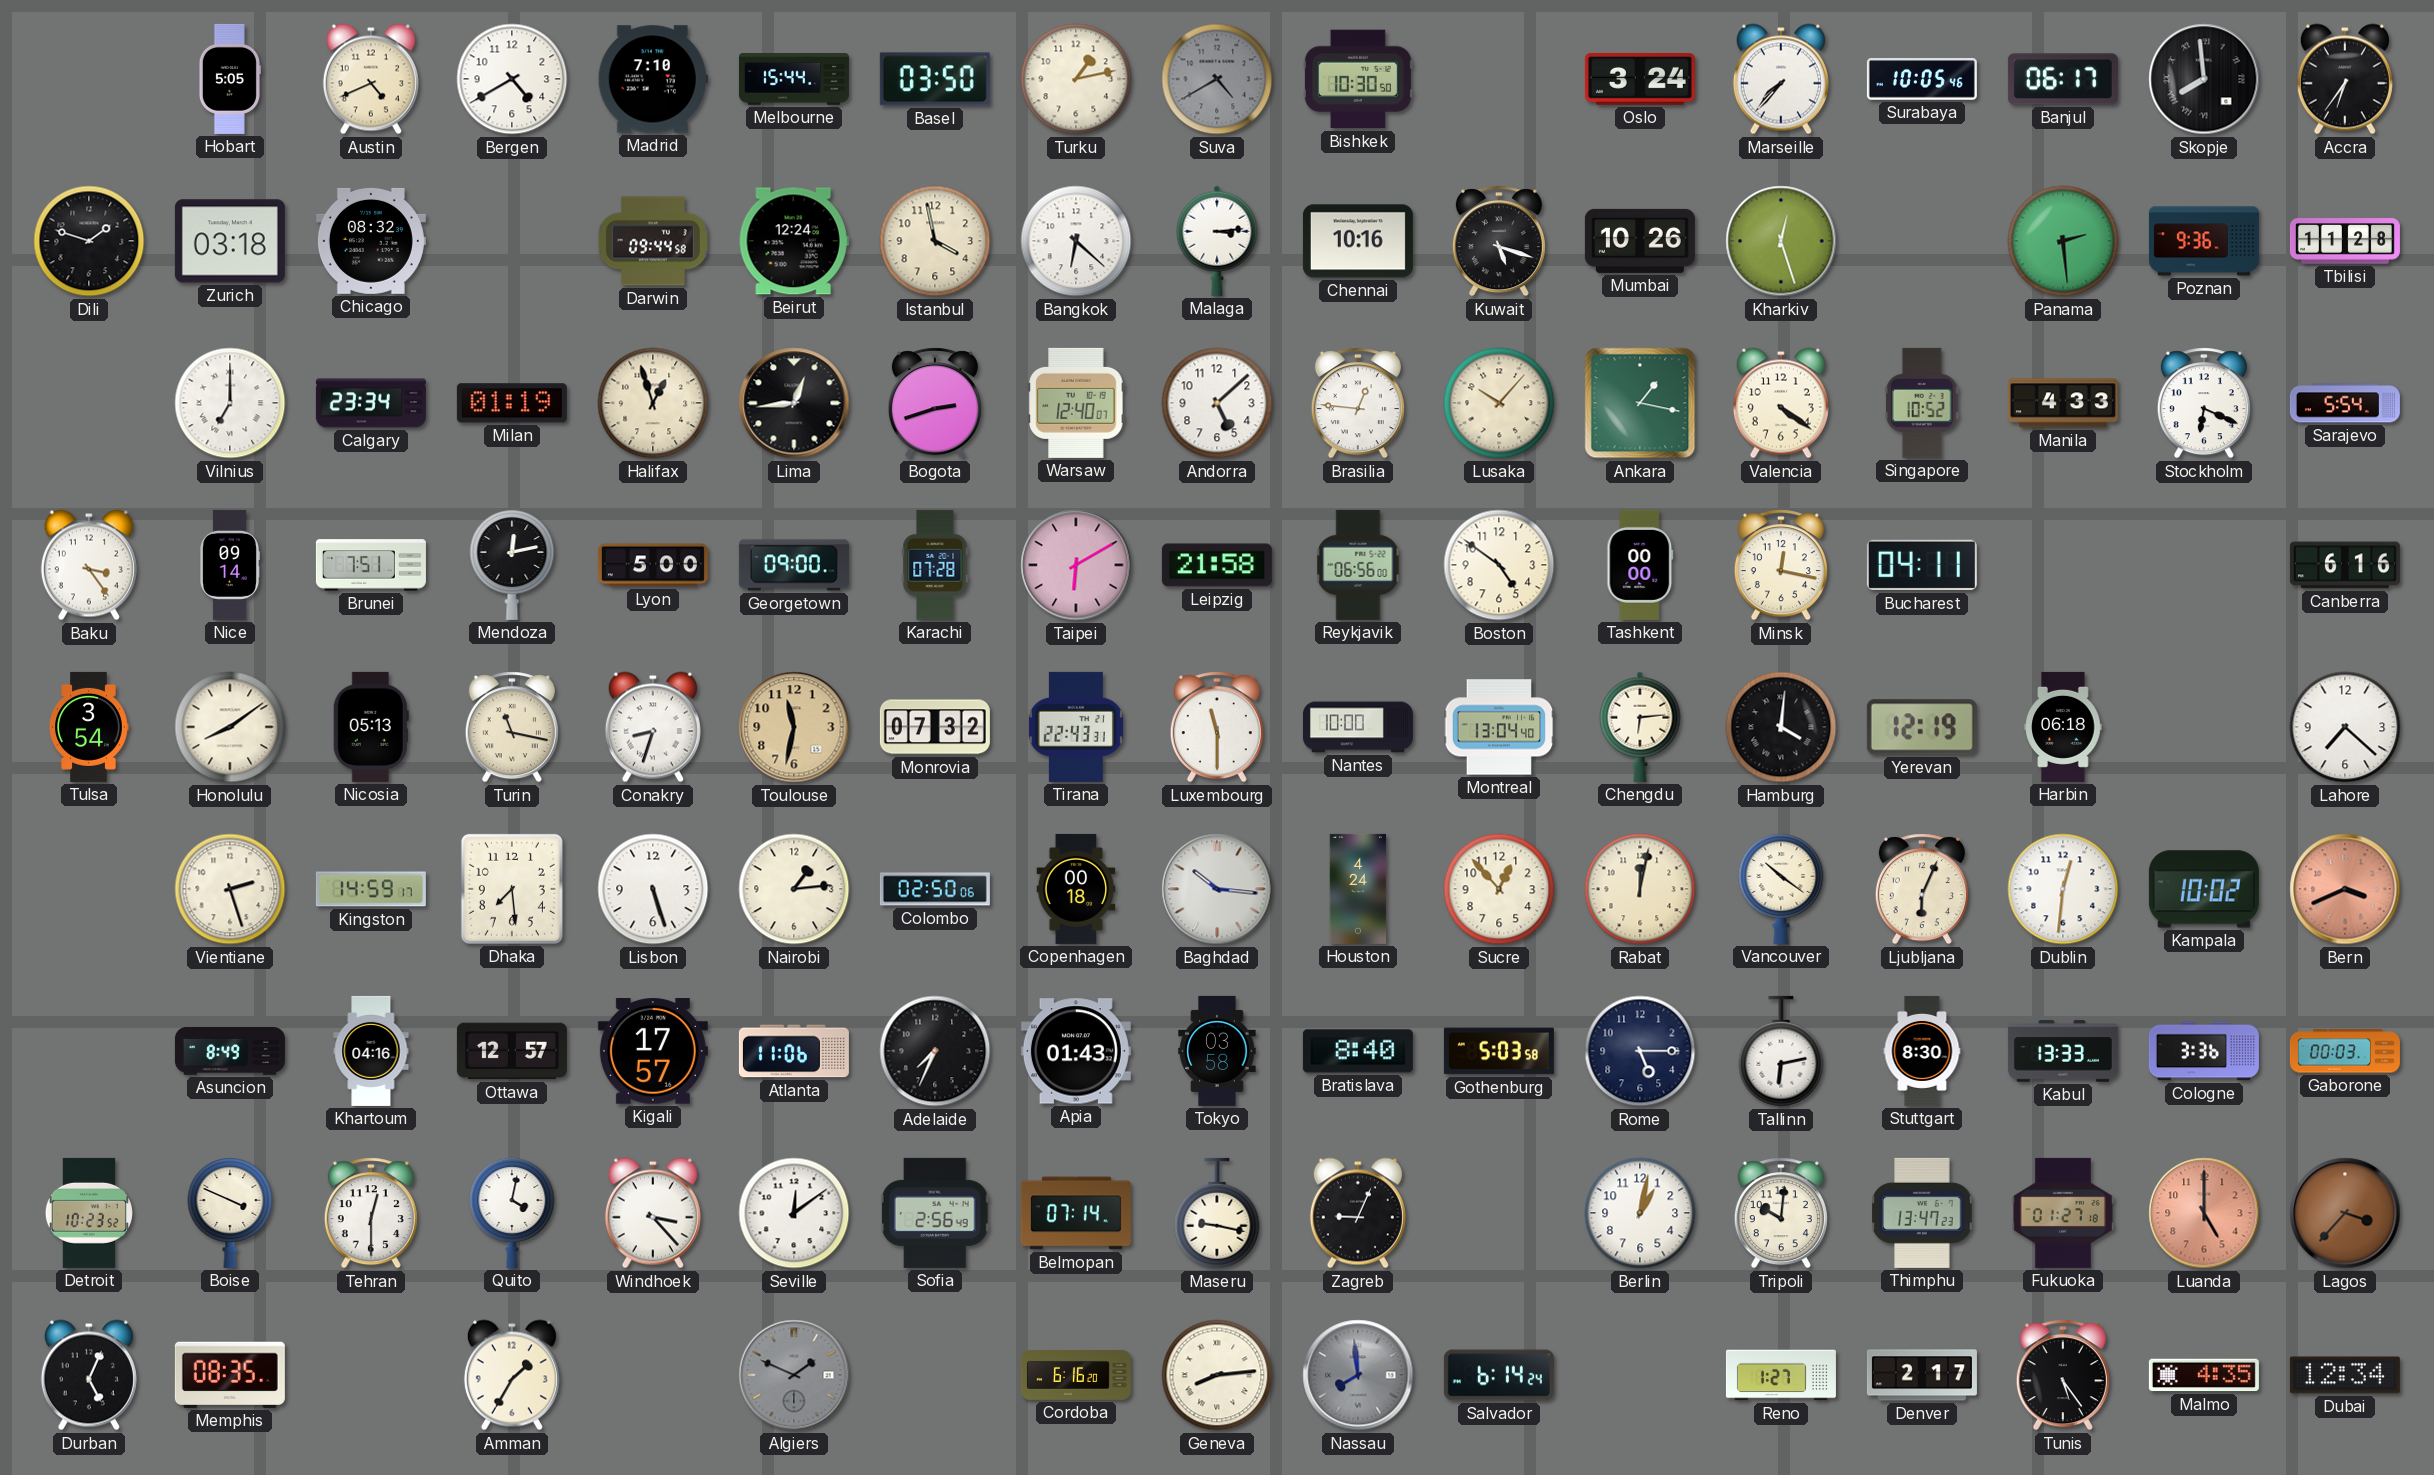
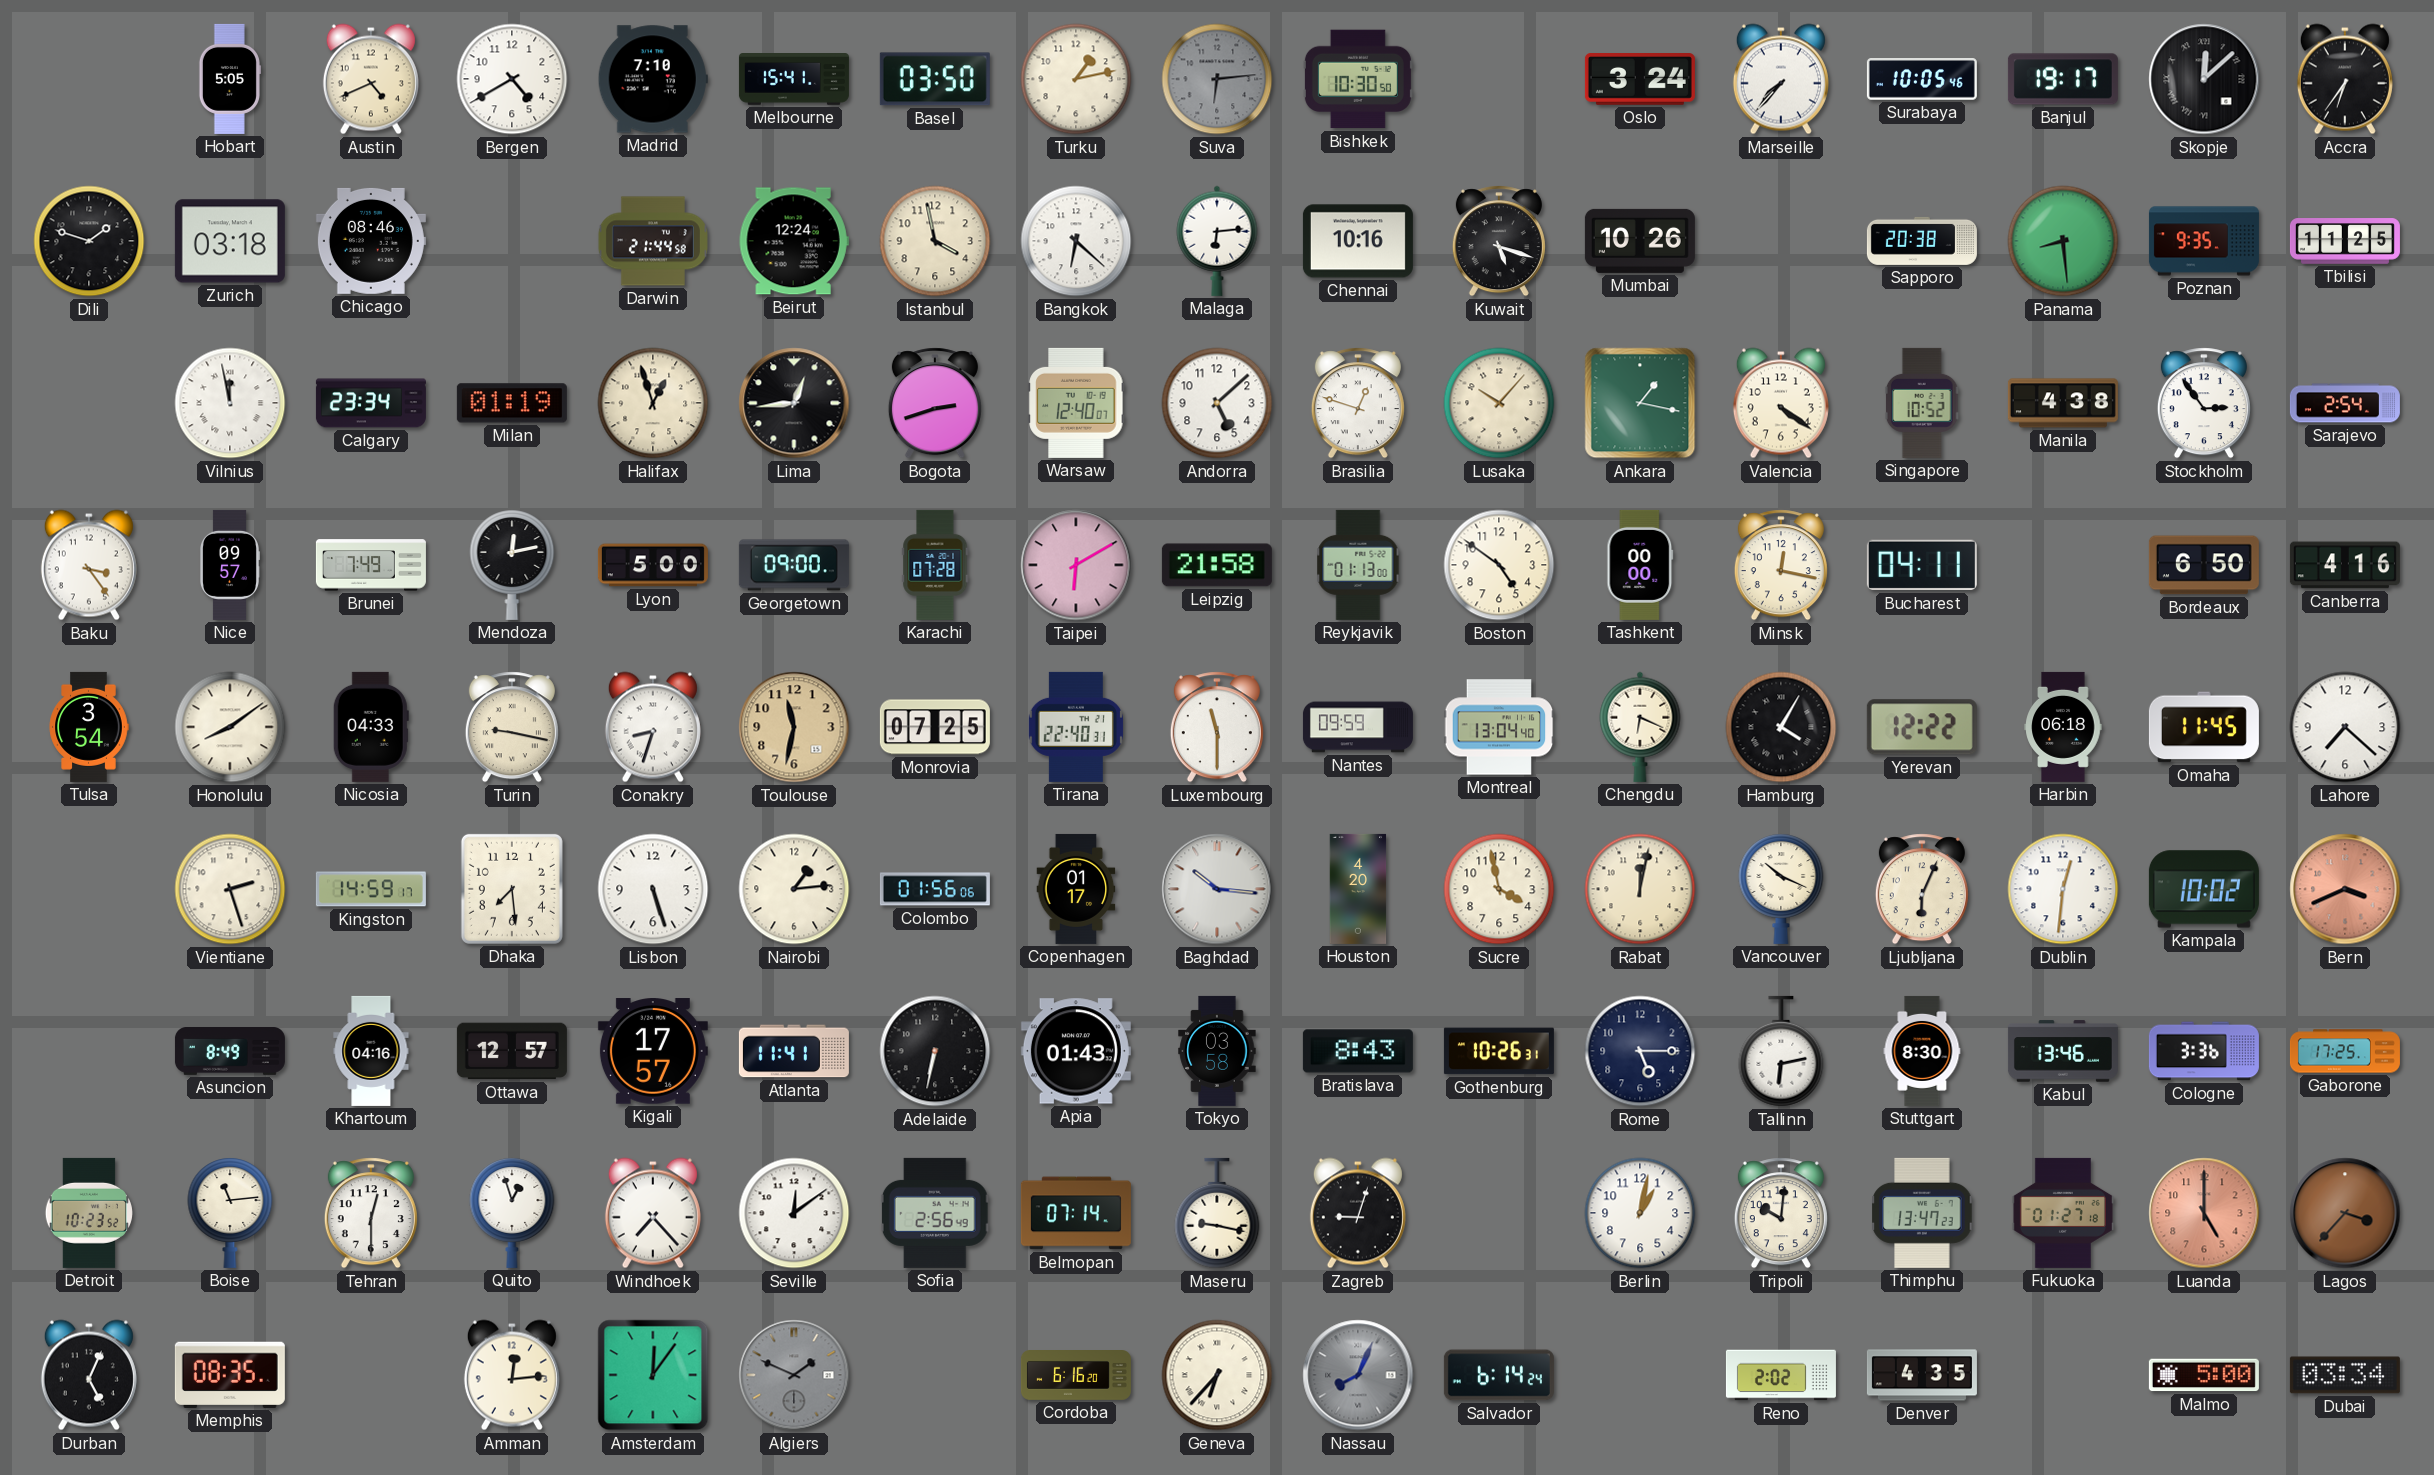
Melbourne: 15:44 -> 15:41
Suva: 4:40 -> 6:14
Banjul: 06:17 -> 19:17
Skopje: 7:59 -> 12:08
Chicago: 08:32 -> 08:46
Darwin: 09:44 -> 21:44
Malaga: 3:14 -> 6:14
Kharkiv: 12:27 -> none
Sapporo: none -> 20:38
Panama: 2:29 -> 8:29
Poznan: 9:36 -> 9:35
Tbilisi: 11:28 -> 11:25
Vilnius: 7:00 -> 11:58
Brasilia: 12:46 -> 12:48
Manila: 4:33 -> 4:38
Stockholm: 6:19 -> 2:54
Sarajevo: 5:54 -> 2:54
Nice: 09:14 -> 09:57
Brunei: 7:51 -> 7:49
Reykjavik: 06:56 -> 01:13
Bordeaux: none -> 6:50
Canberra: 6:16 -> 4:16
Nicosia: 05:13 -> 04:33
Turin: 11:17 -> 9:17
Monrovia: 07:32 -> 07:25
Tirana: 22:43 -> 22:40
Nantes: 10:00 -> 09:59
Chengdu: 6:14 -> 6:19
Hamburg: 4:01 -> 4:05
Yerevan: 12:19 -> 12:22
Omaha: none -> 11:45
Colombo: 02:50 -> 01:56
Copenhagen: 00:18 -> 01:17
Houston: 4:24 -> 4:20
Sucre: 12:53 -> 3:58
Vancouver: 10:21 -> 10:19
Atlanta: 11:06 -> 11:41
Adelaide: 7:34 -> 6:32
Bratislava: 8:40 -> 8:43
Gothenburg: 5:03 -> 10:26
Kabul: 13:33 -> 13:46
Gaborone: 00:03 -> 17:25
Boise: 3:49 -> 11:14
Quito: 4:02 -> 12:57
Windhoek: 3:23 -> 7:23
Zagreb: 9:04 -> 9:03
Amman: 1:35 -> 12:14
Amsterdam: none -> 12:06
Geneva: 8:14 -> 6:37
Nassau: 7:59 -> 8:04
Reno: 1:27 -> 2:02
Denver: 2:17 -> 4:35
Tunis: 5:24 -> none
Malmo: 4:35 -> 5:00
Dubai: 12:34 -> 03:34
